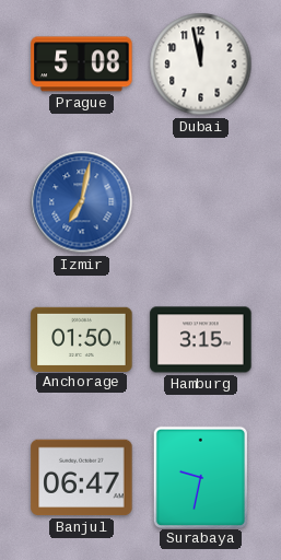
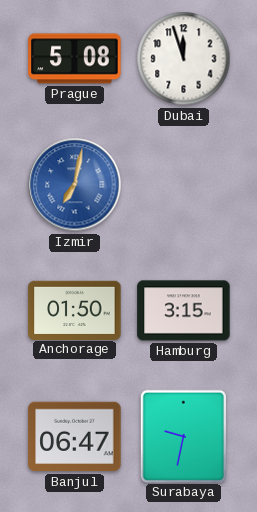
Dubai: 11:58 -> 11:57
